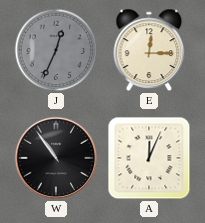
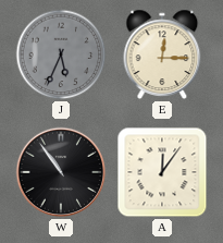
J: 12:34 -> 5:34
A: 12:04 -> 12:06
